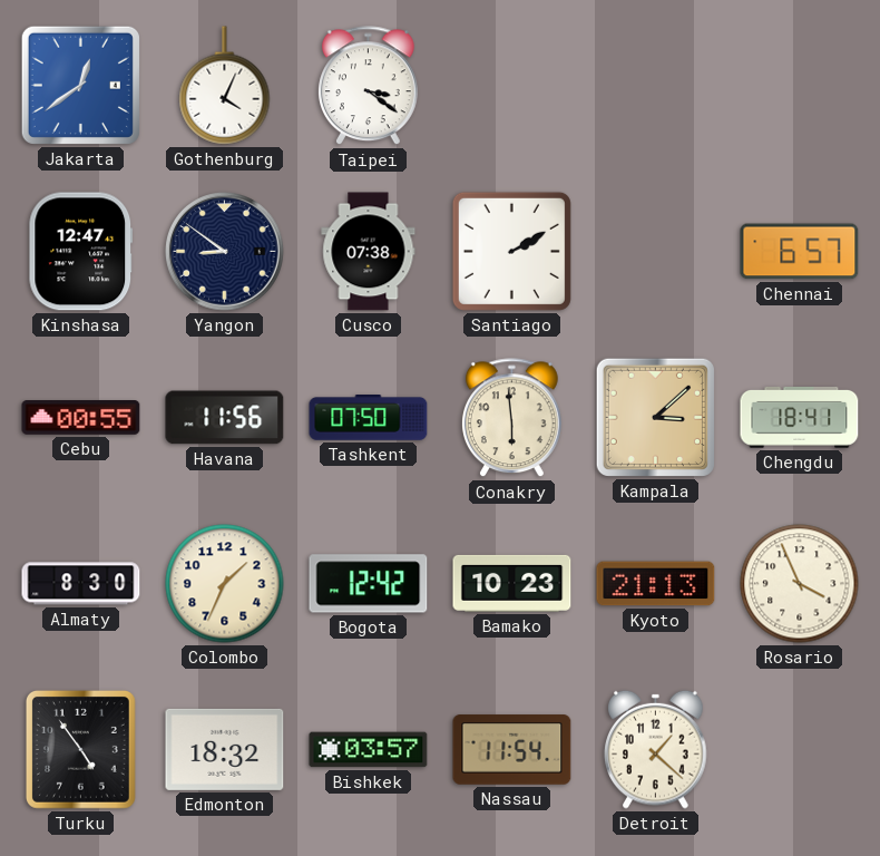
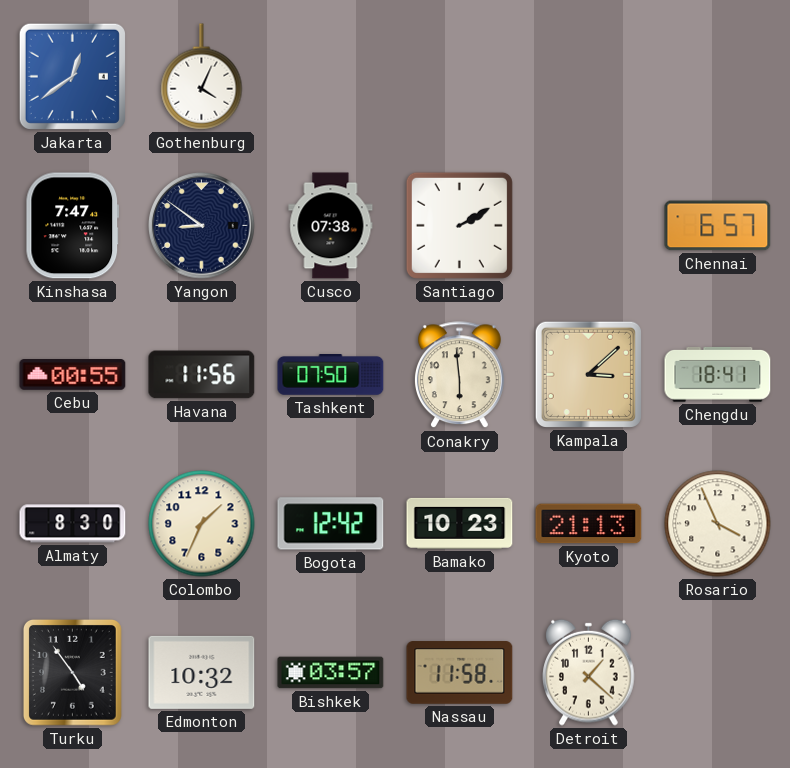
Taipei: 3:21 -> none
Kinshasa: 12:47 -> 7:47
Edmonton: 18:32 -> 10:32
Nassau: 11:54 -> 11:58
